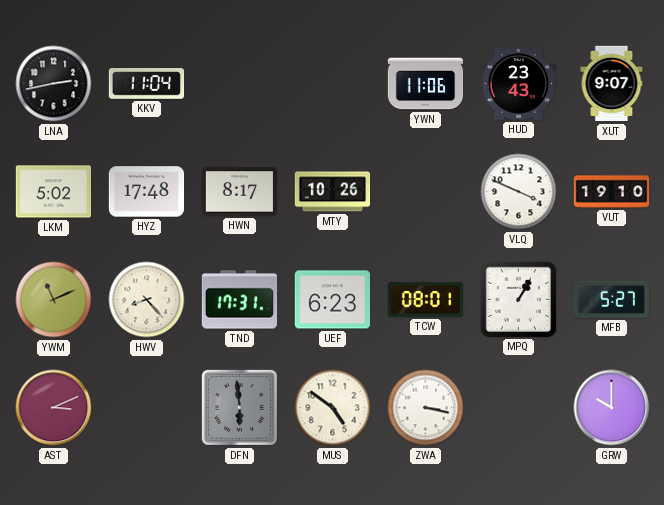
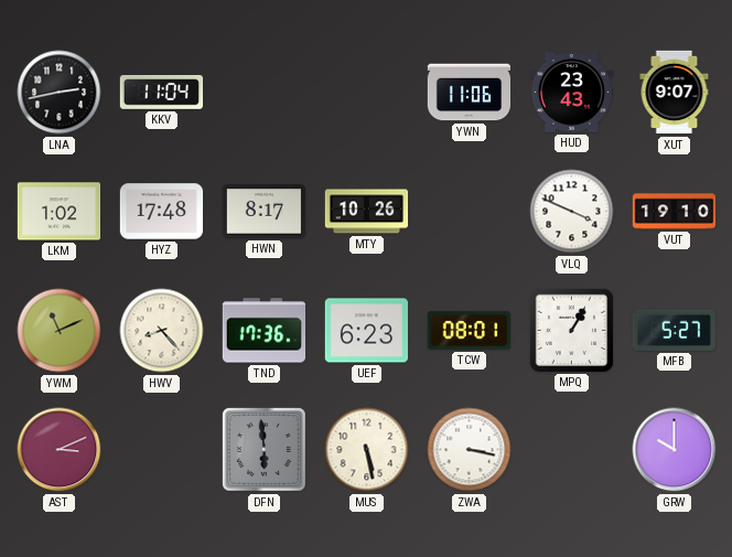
LKM: 5:02 -> 1:02
TND: 17:31 -> 17:36
MUS: 4:51 -> 5:28
